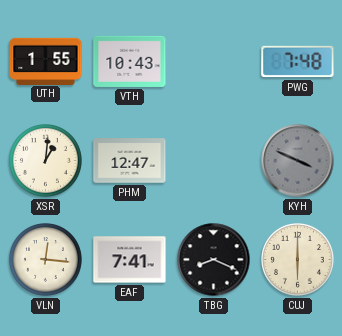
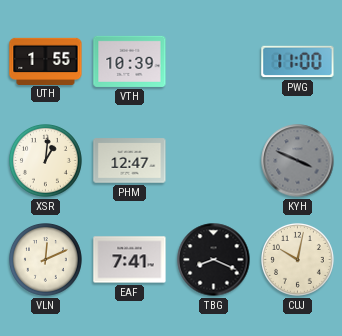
VTH: 10:43 -> 10:39
PWG: 7:48 -> 11:00
VLN: 12:16 -> 12:11
CUJ: 6:00 -> 10:02
